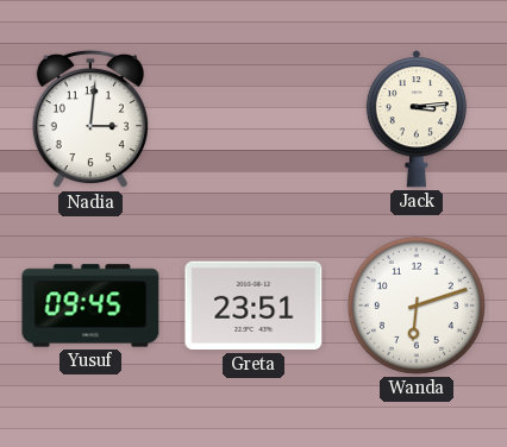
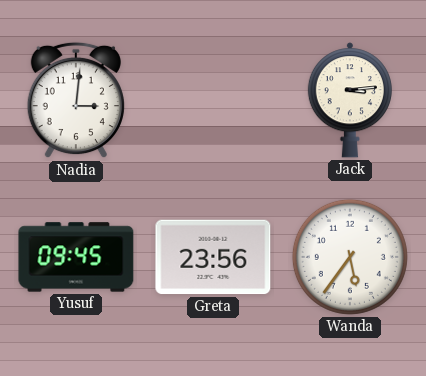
Greta: 23:51 -> 23:56
Wanda: 6:12 -> 5:36
